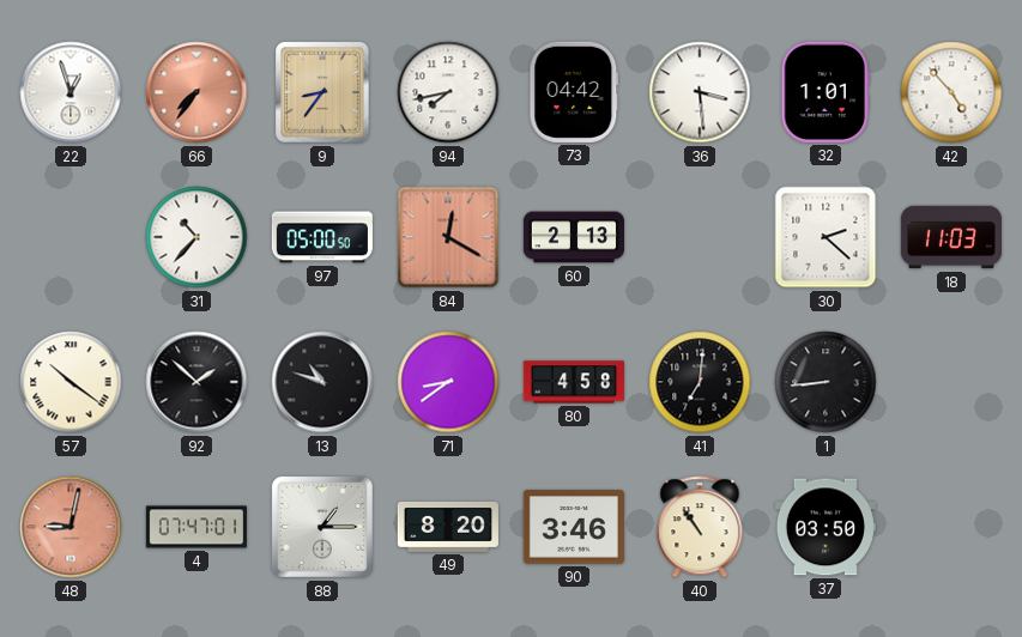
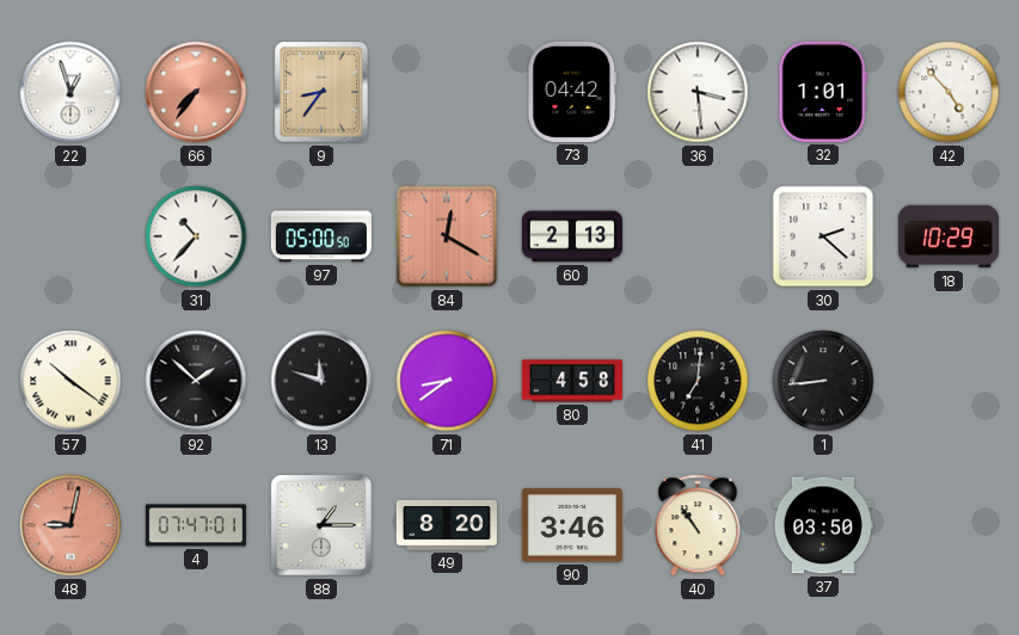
94: 7:43 -> none
18: 11:03 -> 10:29
13: 10:48 -> 11:48
